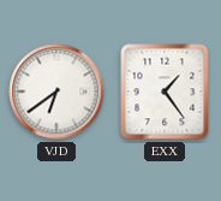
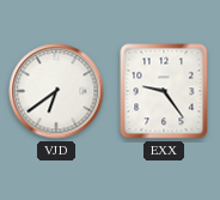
EXX: 1:24 -> 9:24
